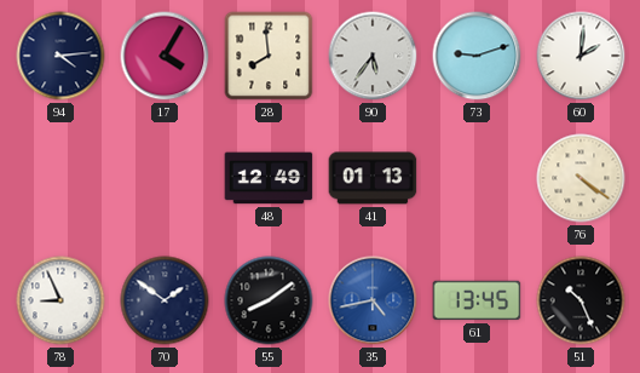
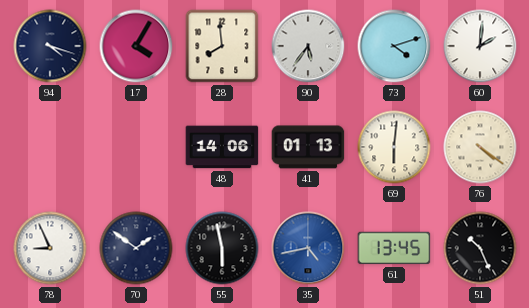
94: 4:14 -> 4:18
73: 9:12 -> 4:12
48: 12:49 -> 14:06
69: none -> 6:01
55: 8:09 -> 5:58
